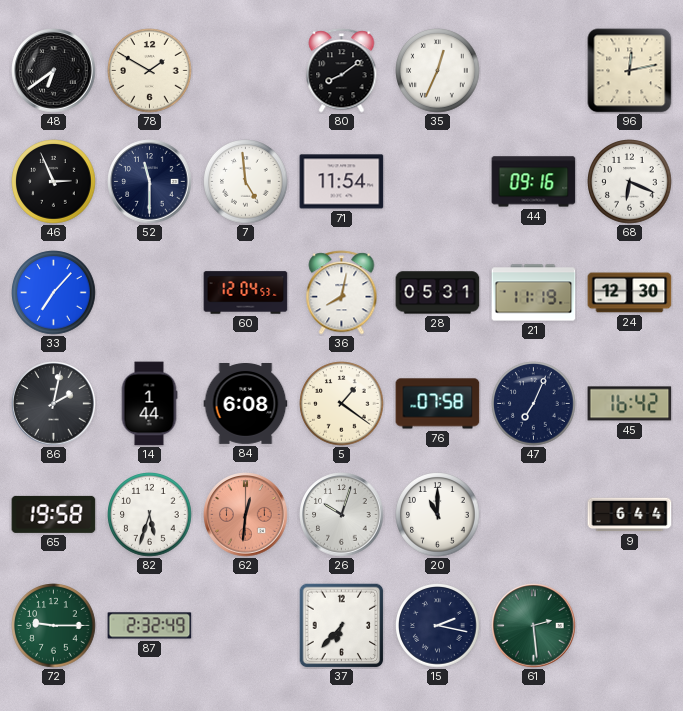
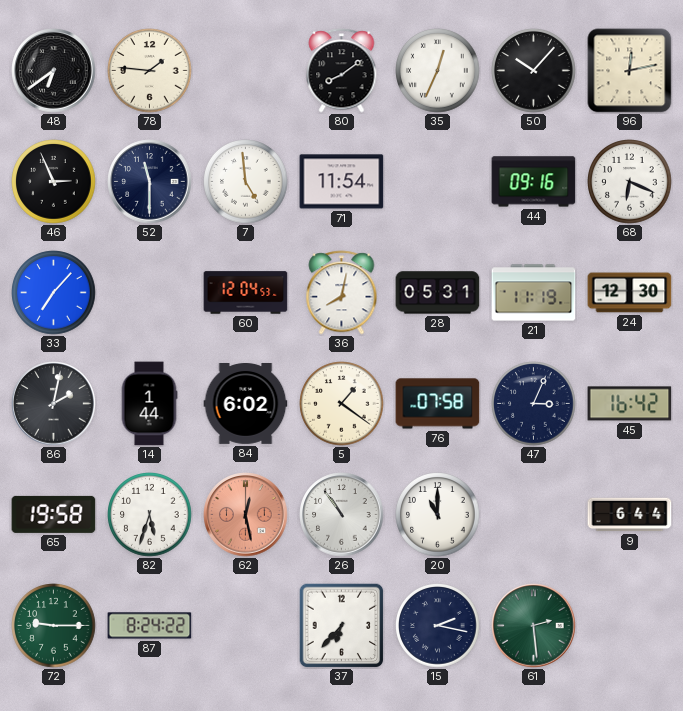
78: 1:50 -> 1:46
50: none -> 10:07
84: 6:08 -> 6:02
47: 7:04 -> 3:04
62: 12:31 -> 12:28
26: 10:03 -> 10:54
87: 2:32 -> 8:24
